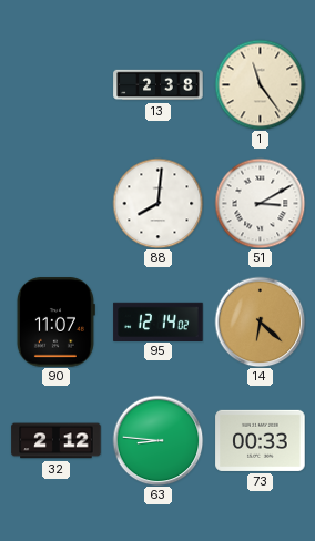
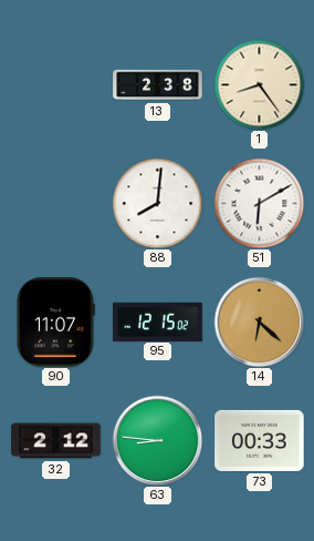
1: 11:24 -> 8:24
51: 3:10 -> 6:10
95: 12:14 -> 12:15
